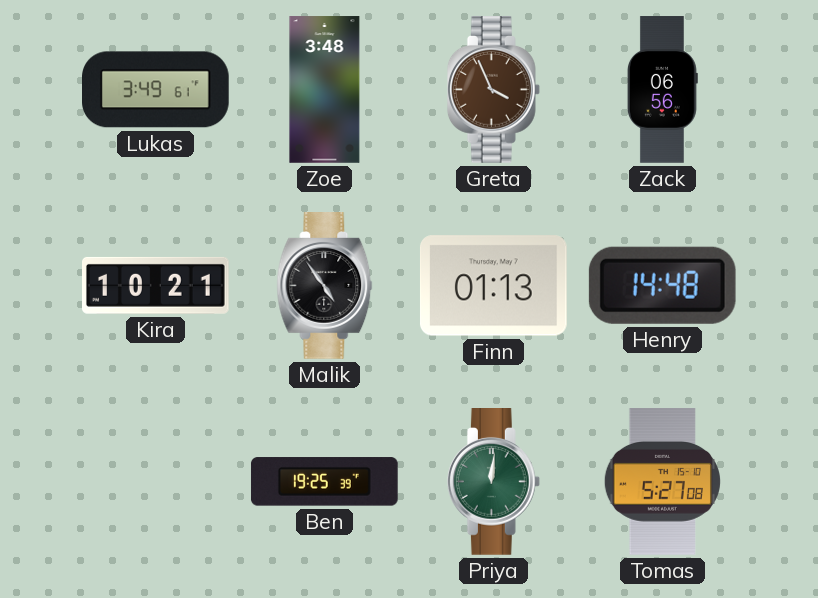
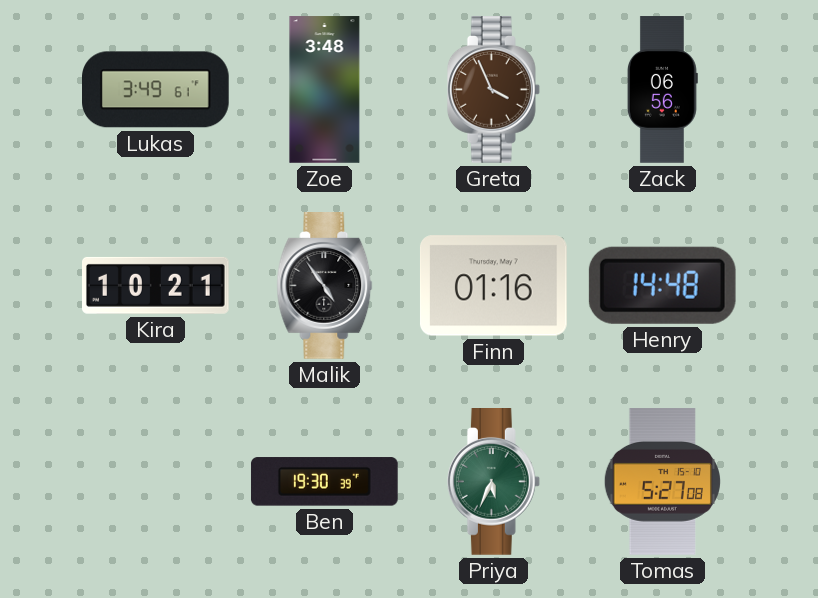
Finn: 01:13 -> 01:16
Ben: 19:25 -> 19:30
Priya: 12:01 -> 5:34
